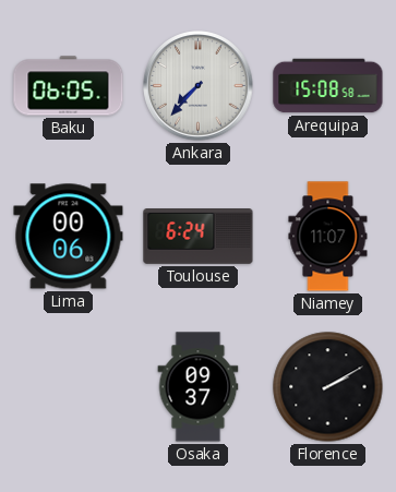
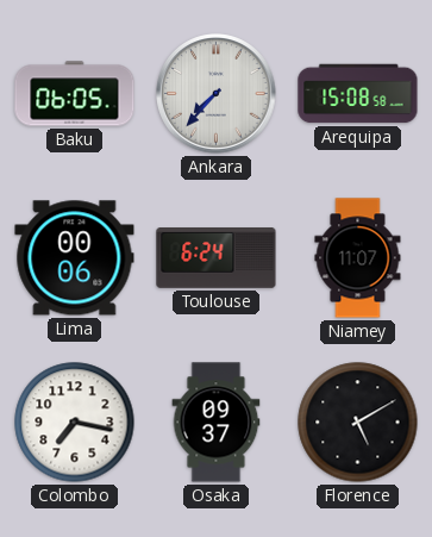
Colombo: none -> 7:17
Florence: 2:10 -> 5:10
